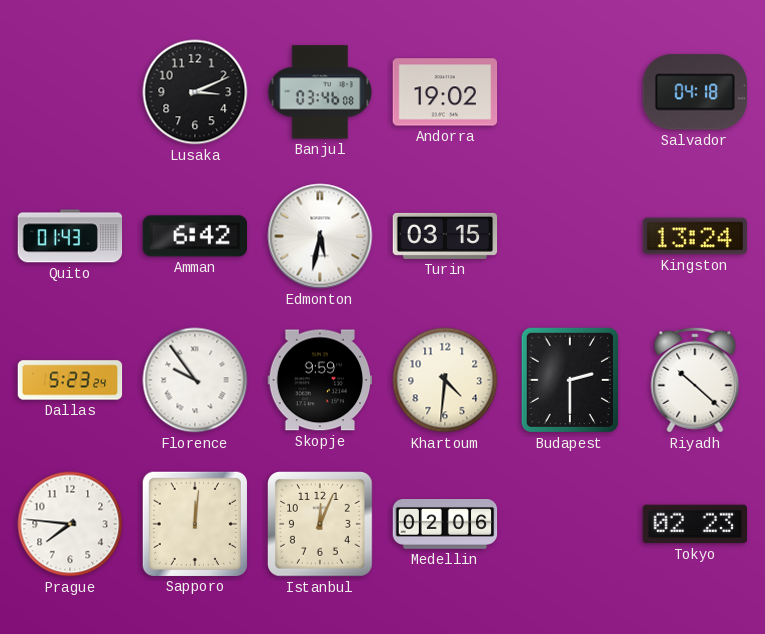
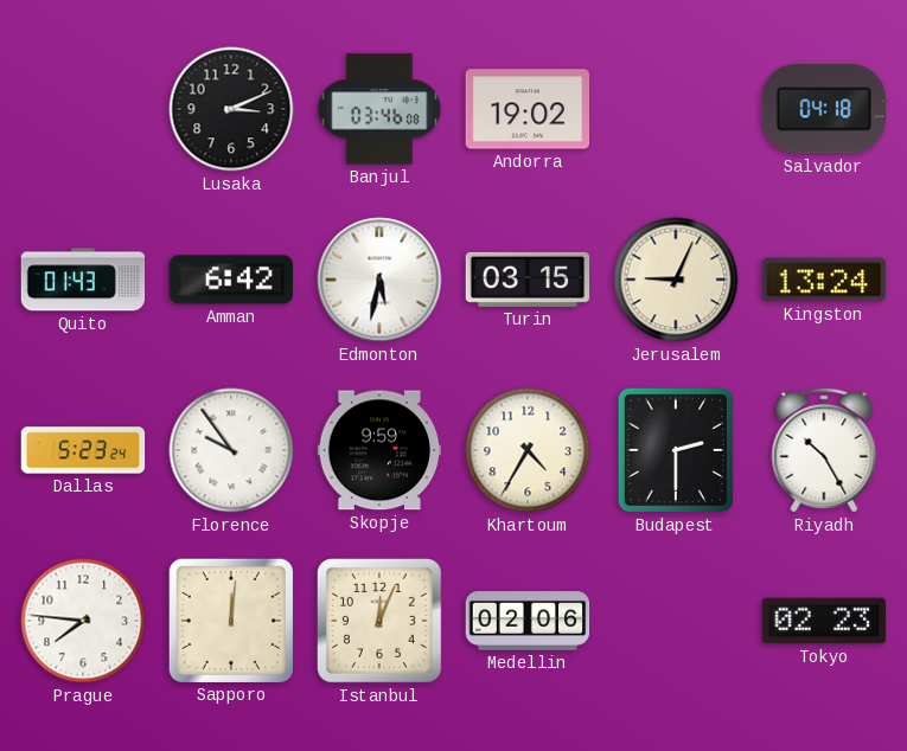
Jerusalem: none -> 9:04
Khartoum: 4:31 -> 4:35
Riyadh: 10:22 -> 10:25
